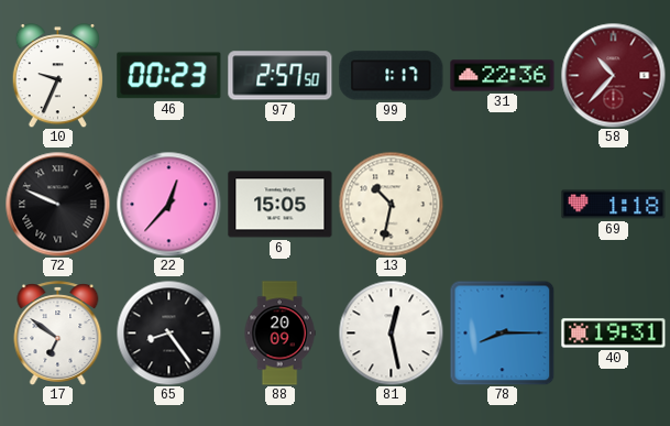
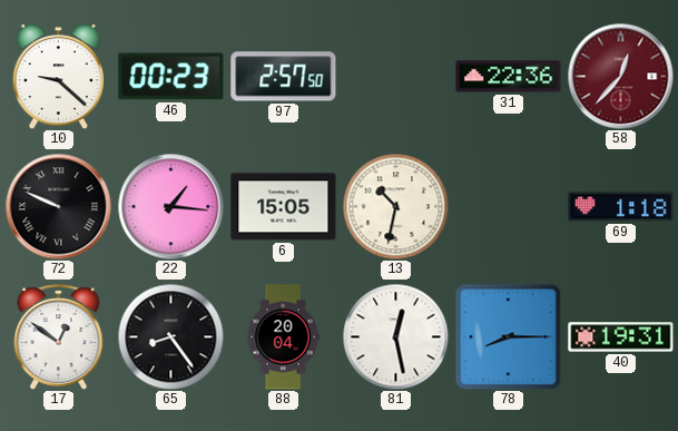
10: 9:34 -> 9:22
99: 1:17 -> none
58: 10:37 -> 12:37
22: 12:37 -> 1:16
17: 6:51 -> 12:51
88: 20:09 -> 20:04
